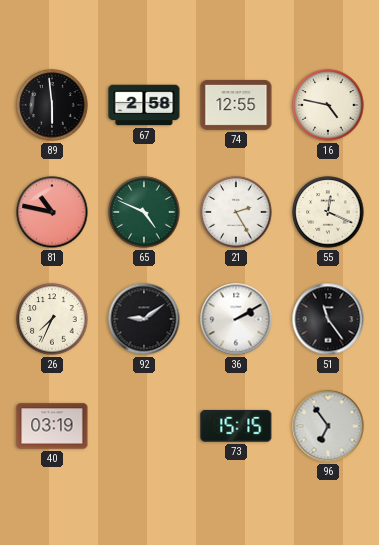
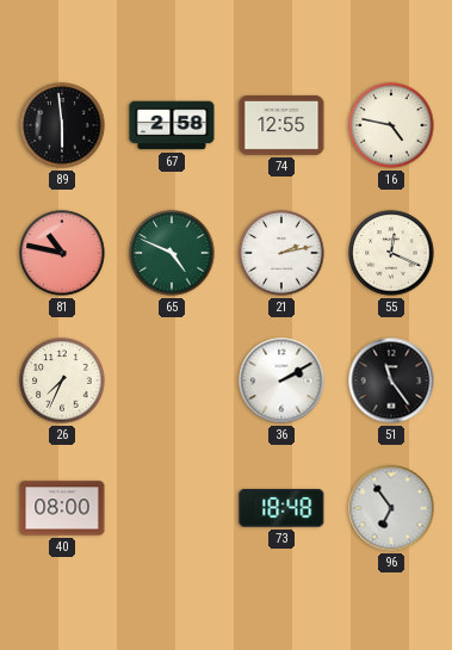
21: 2:25 -> 2:13
92: 9:09 -> none
40: 03:19 -> 08:00
73: 15:15 -> 18:48
